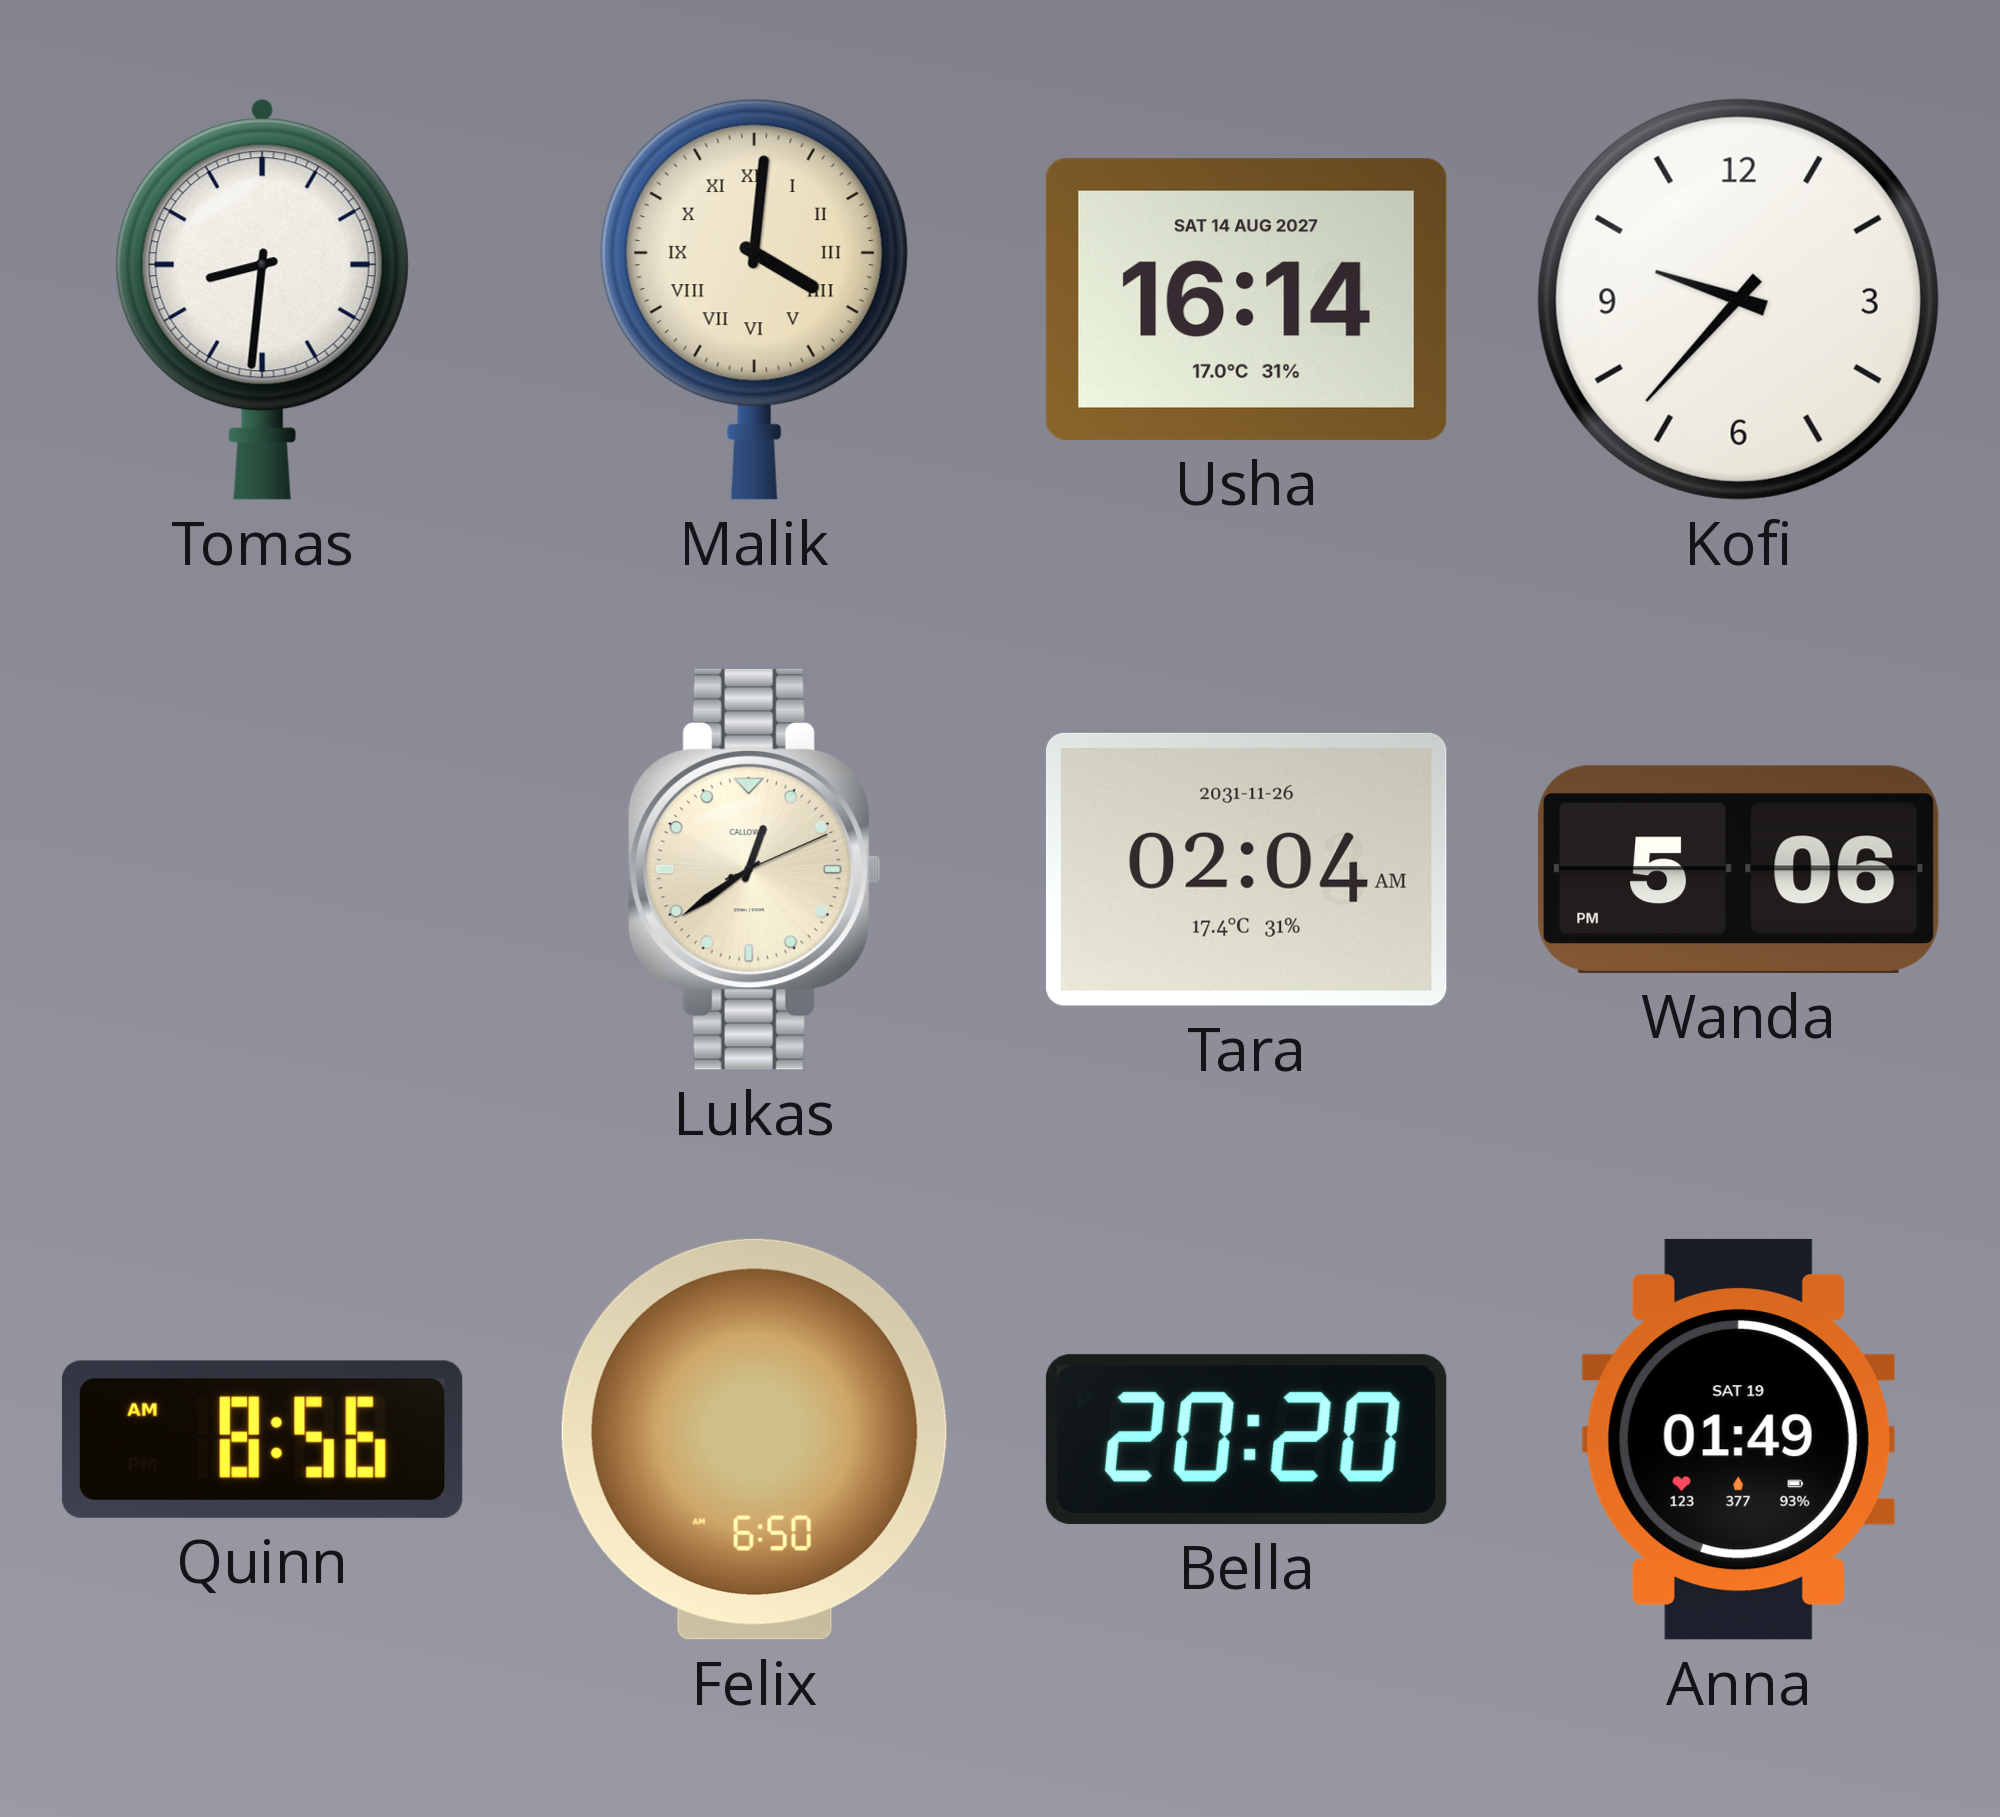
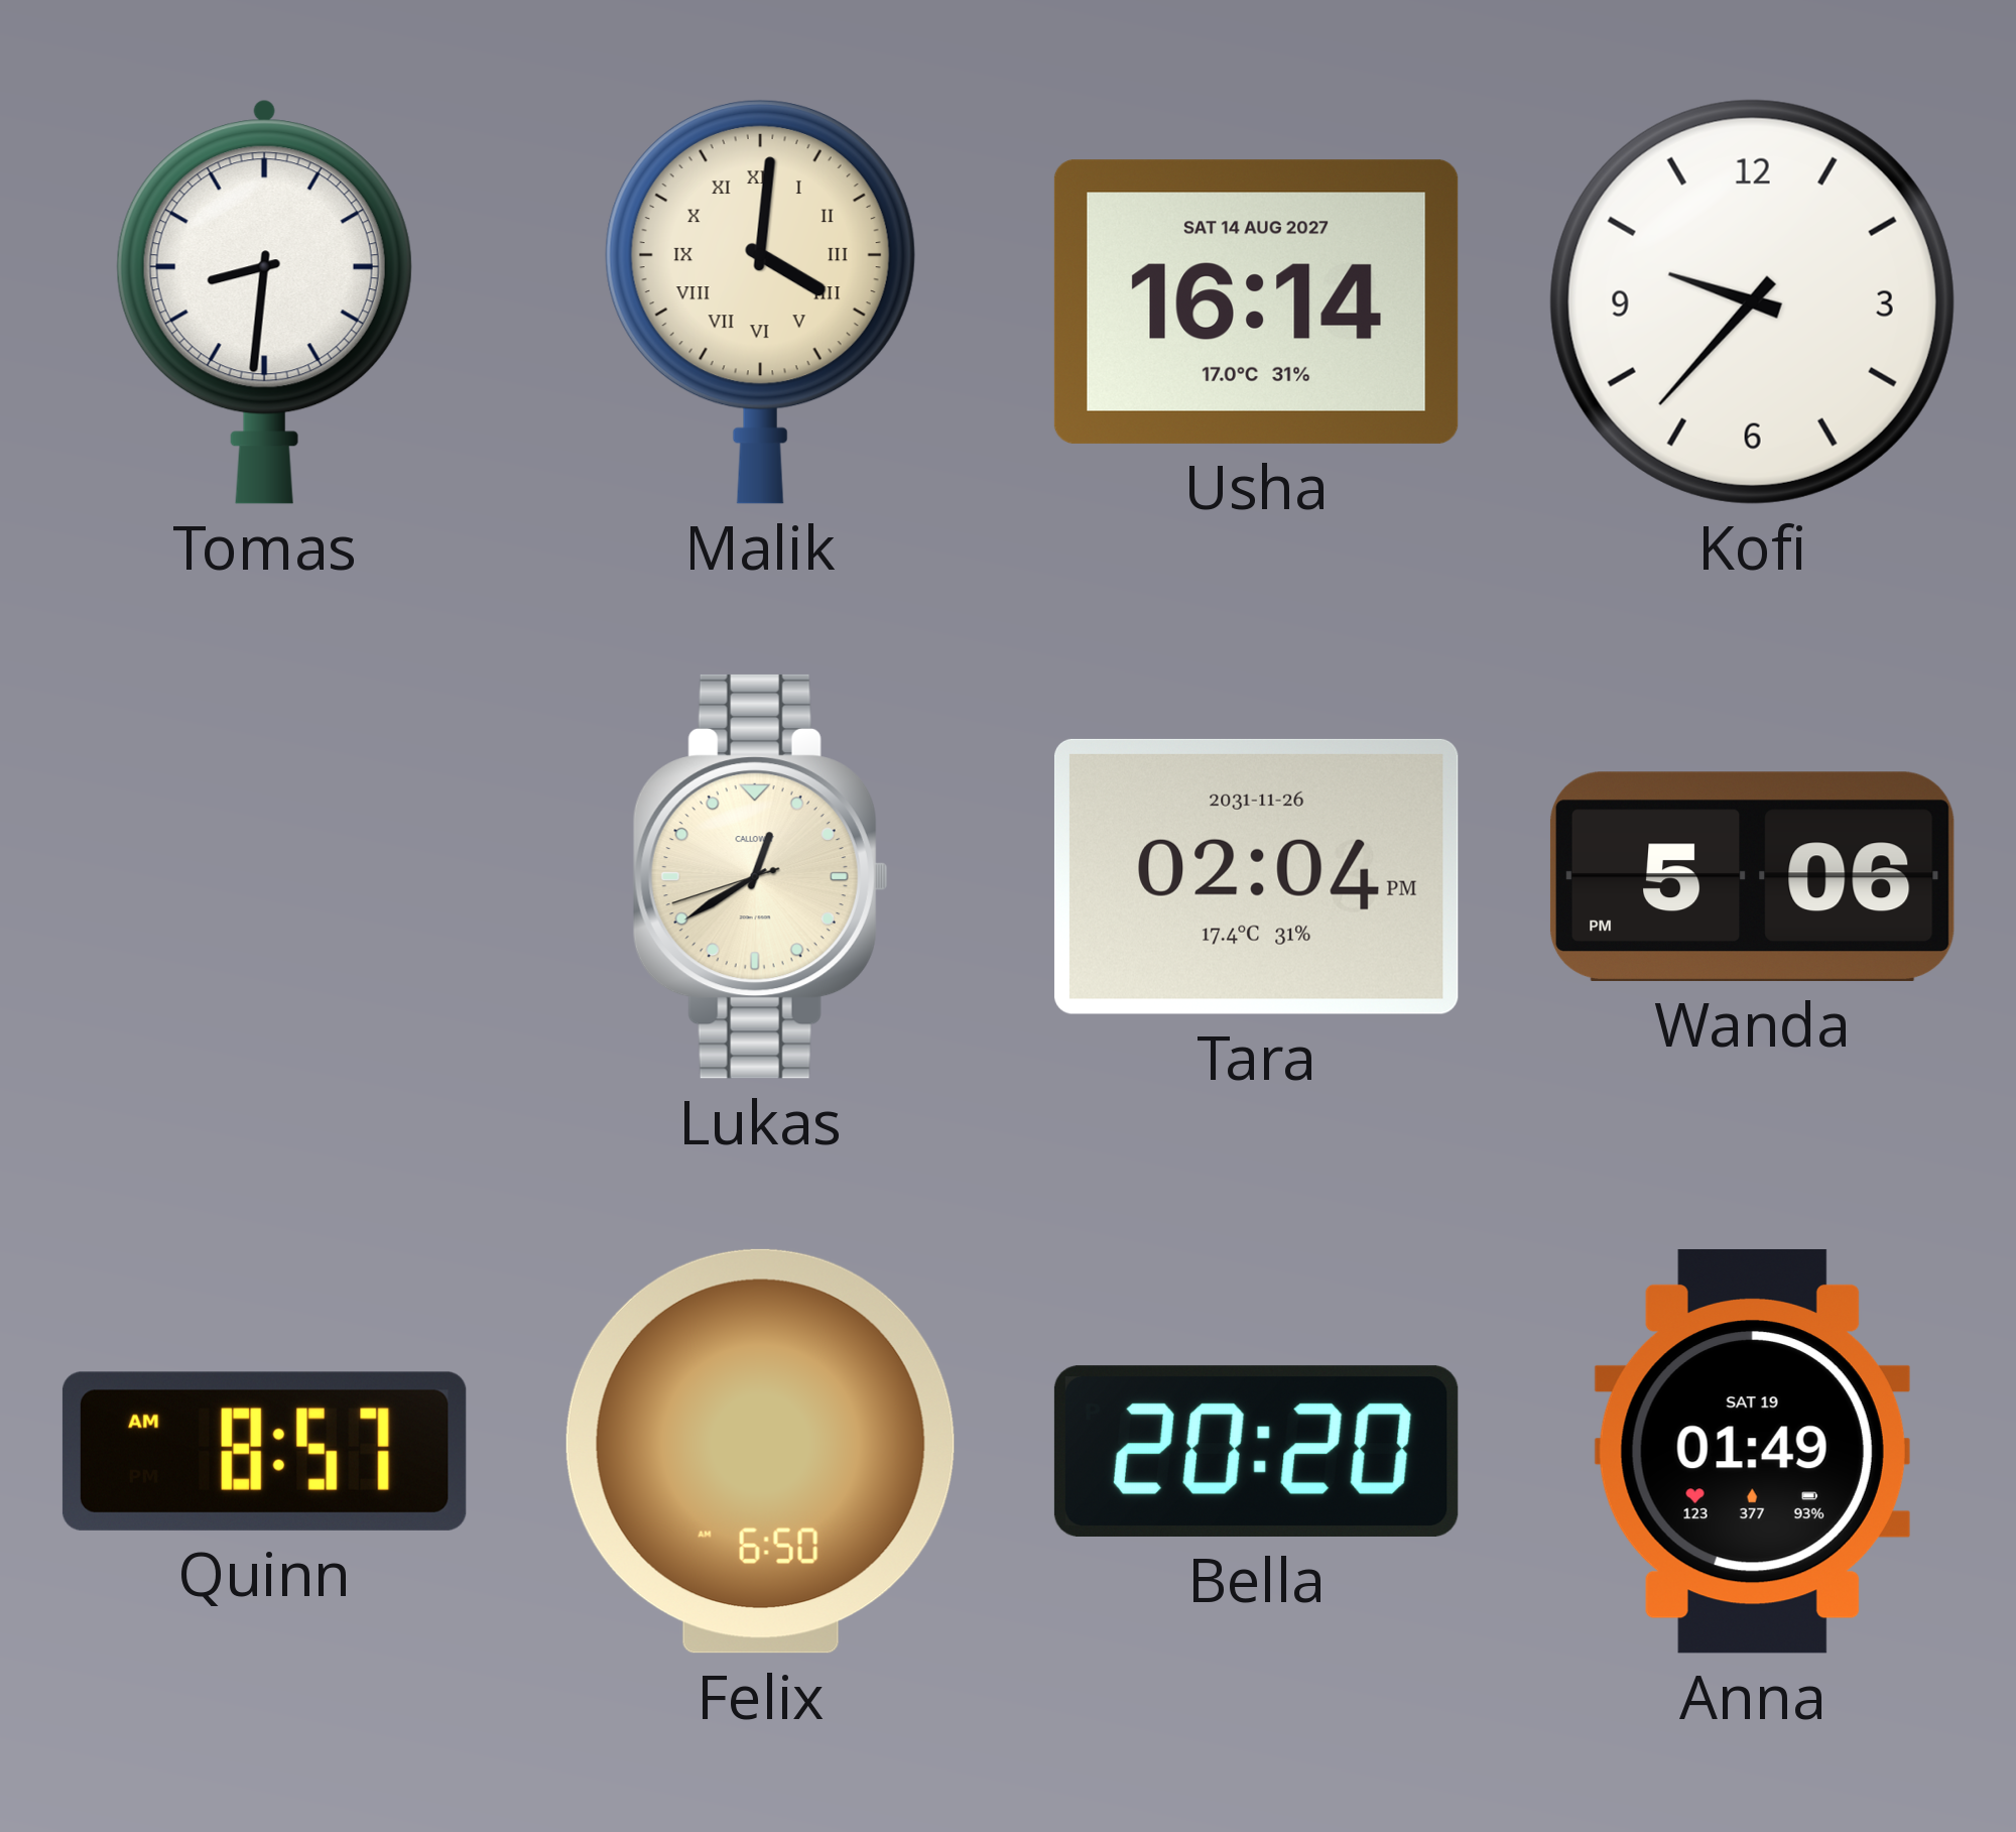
Lukas: 12:39:11 -> 12:39:42
Tara: 02:04 AM -> 02:04 PM
Quinn: 8:56 -> 8:57
